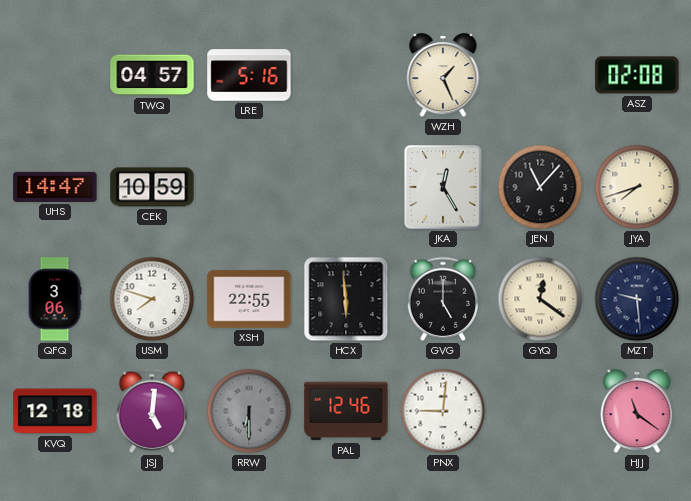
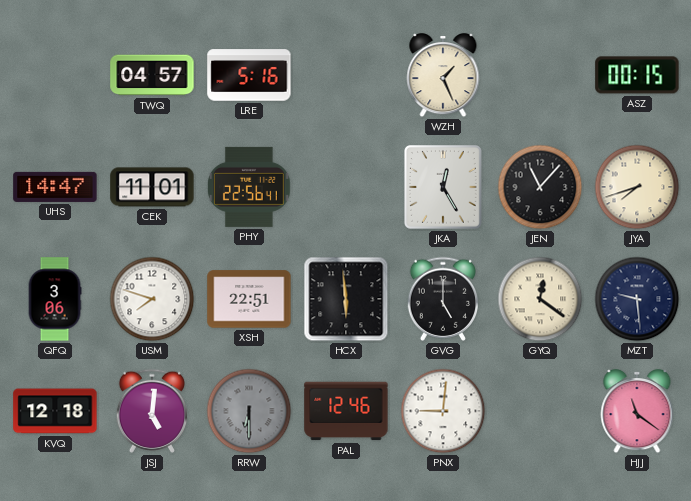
ASZ: 02:08 -> 00:15
CEK: 10:59 -> 11:01
PHY: none -> 22:56
XSH: 22:55 -> 22:51
